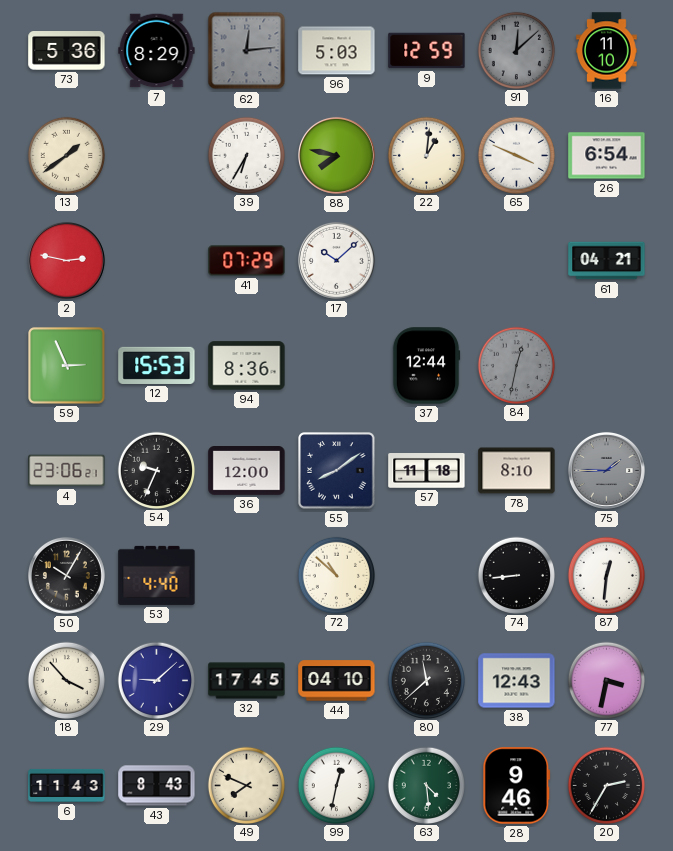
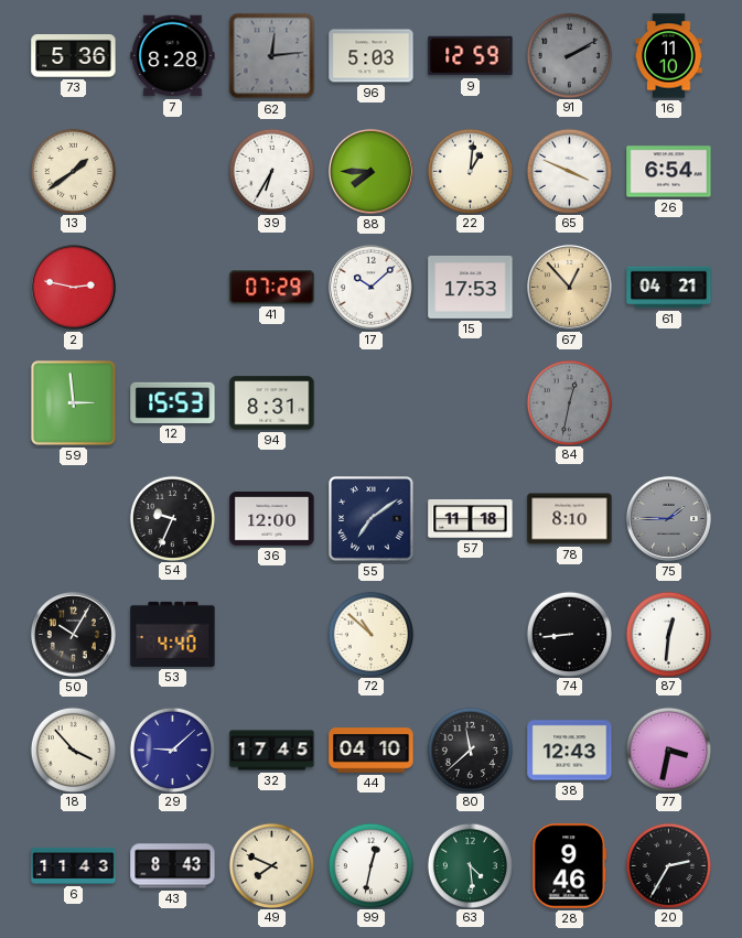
7: 8:29 -> 8:28
91: 12:08 -> 2:10
88: 7:47 -> 7:45
15: none -> 17:53
67: none -> 12:53
59: 2:56 -> 2:59
94: 8:36 -> 8:31
37: 12:44 -> none
4: 23:06 -> none
55: 8:09 -> 7:09
